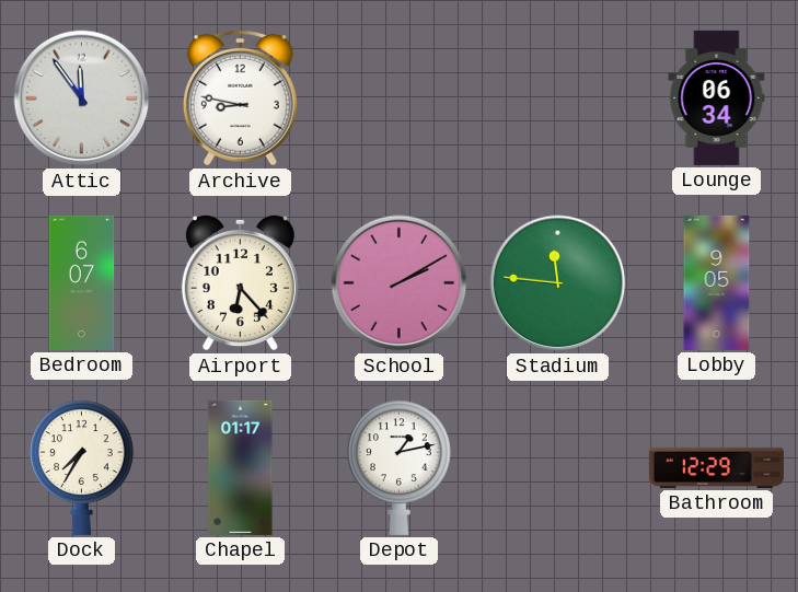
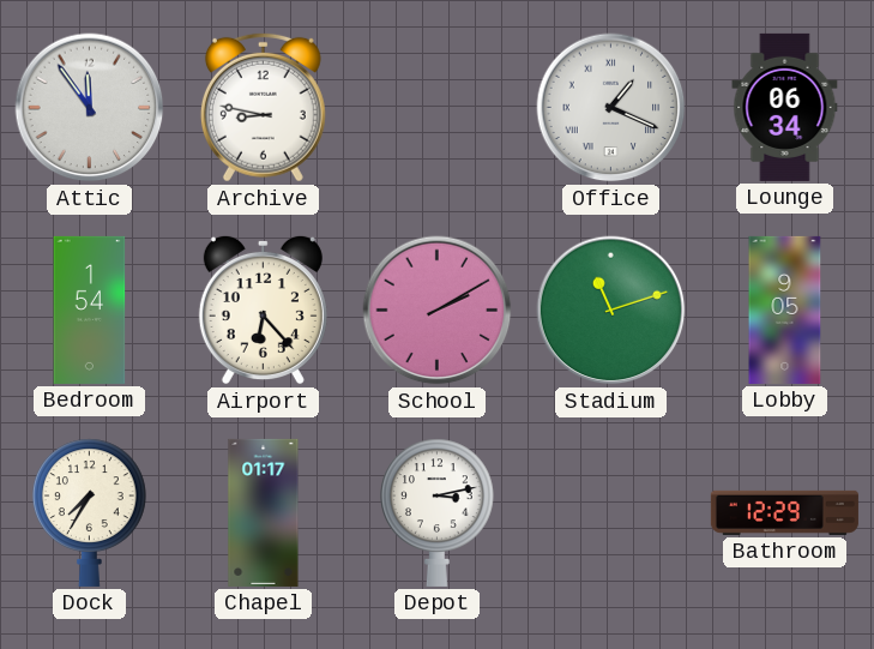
Office: none -> 1:19
Bedroom: 6:07 -> 1:54
Stadium: 11:46 -> 11:12
Depot: 1:13 -> 3:13
